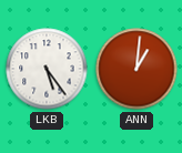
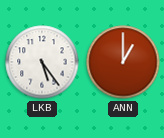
ANN: 1:01 -> 1:00
